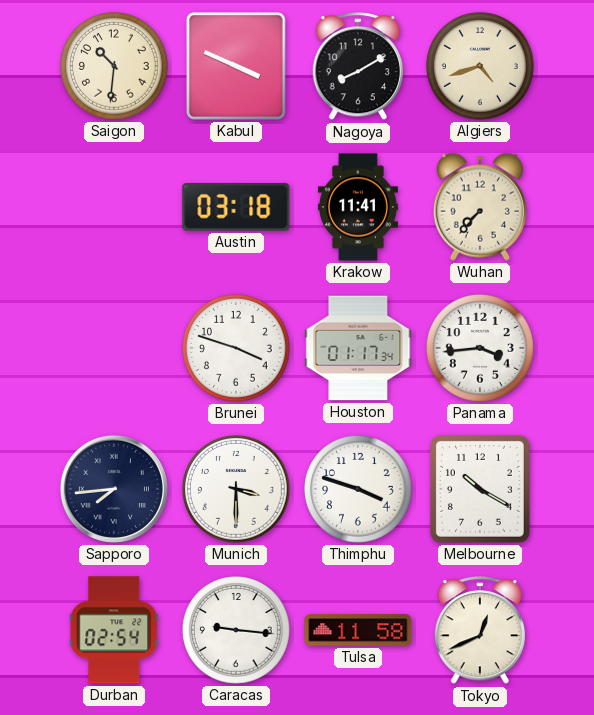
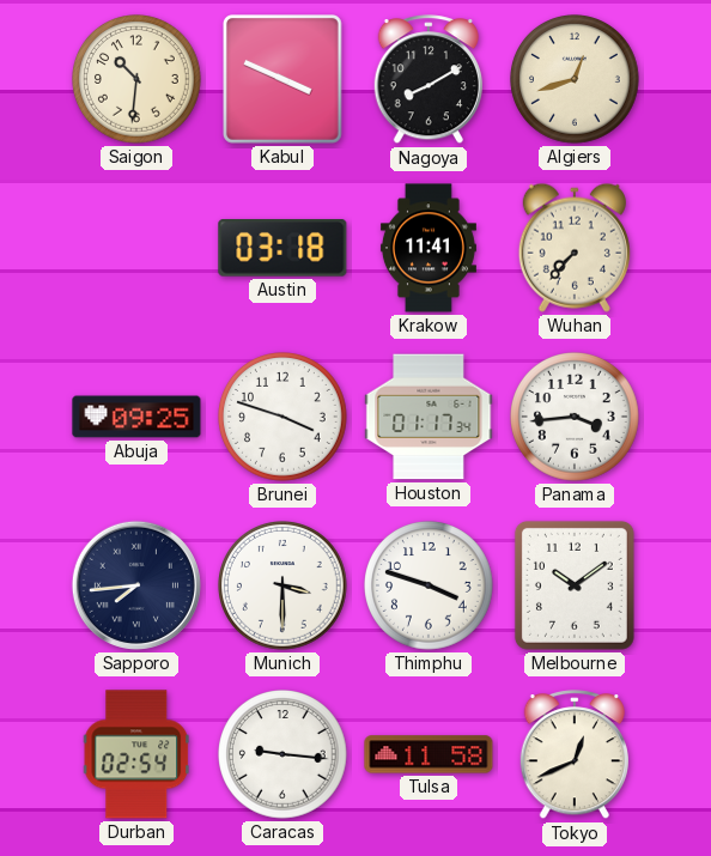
Algiers: 4:42 -> 12:42
Abuja: none -> 09:25
Melbourne: 10:20 -> 10:09
